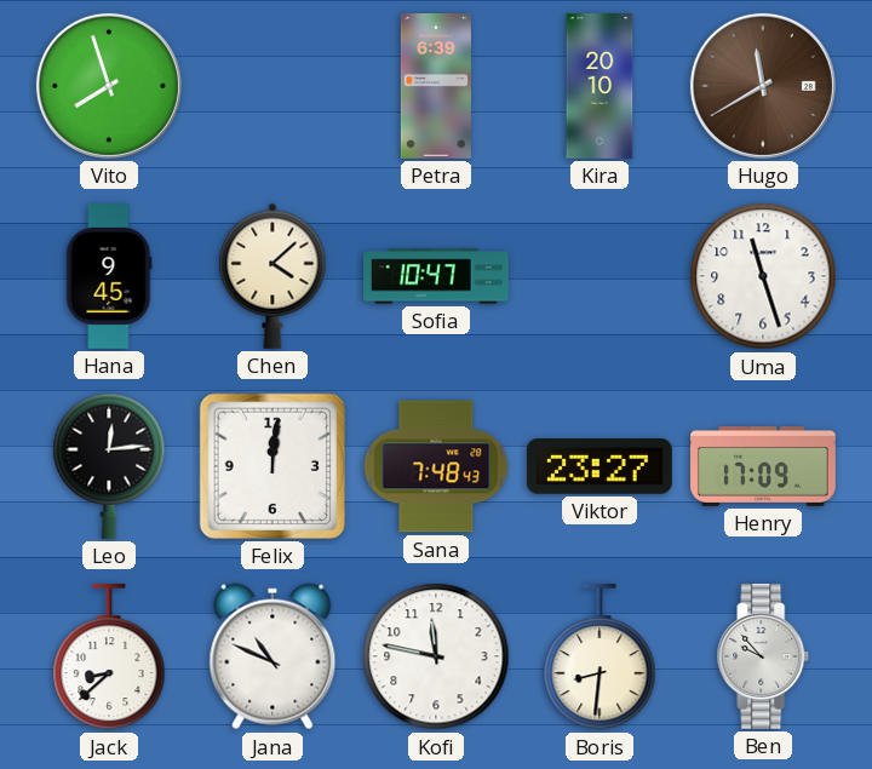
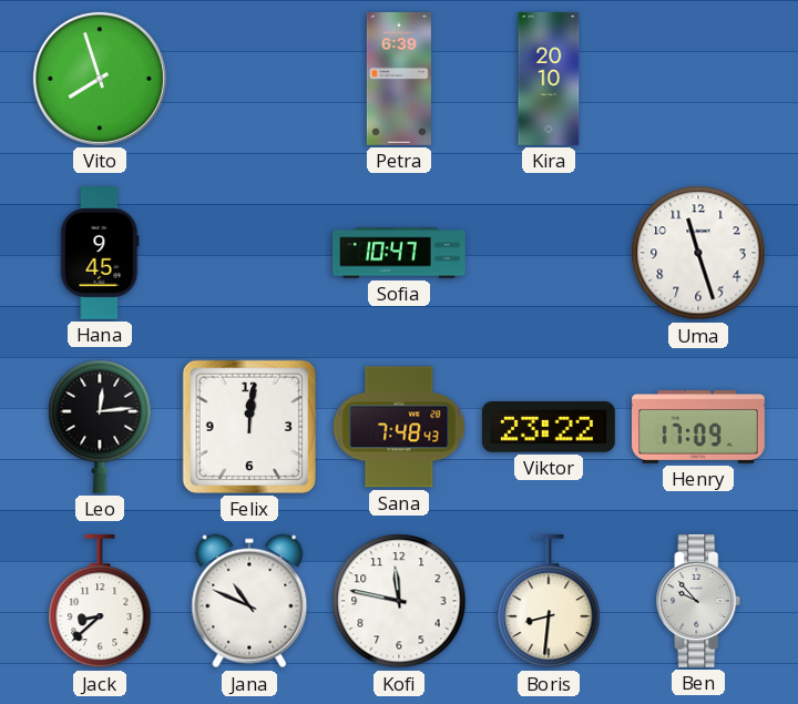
Hugo: 11:40 -> none
Chen: 4:08 -> none
Viktor: 23:27 -> 23:22
